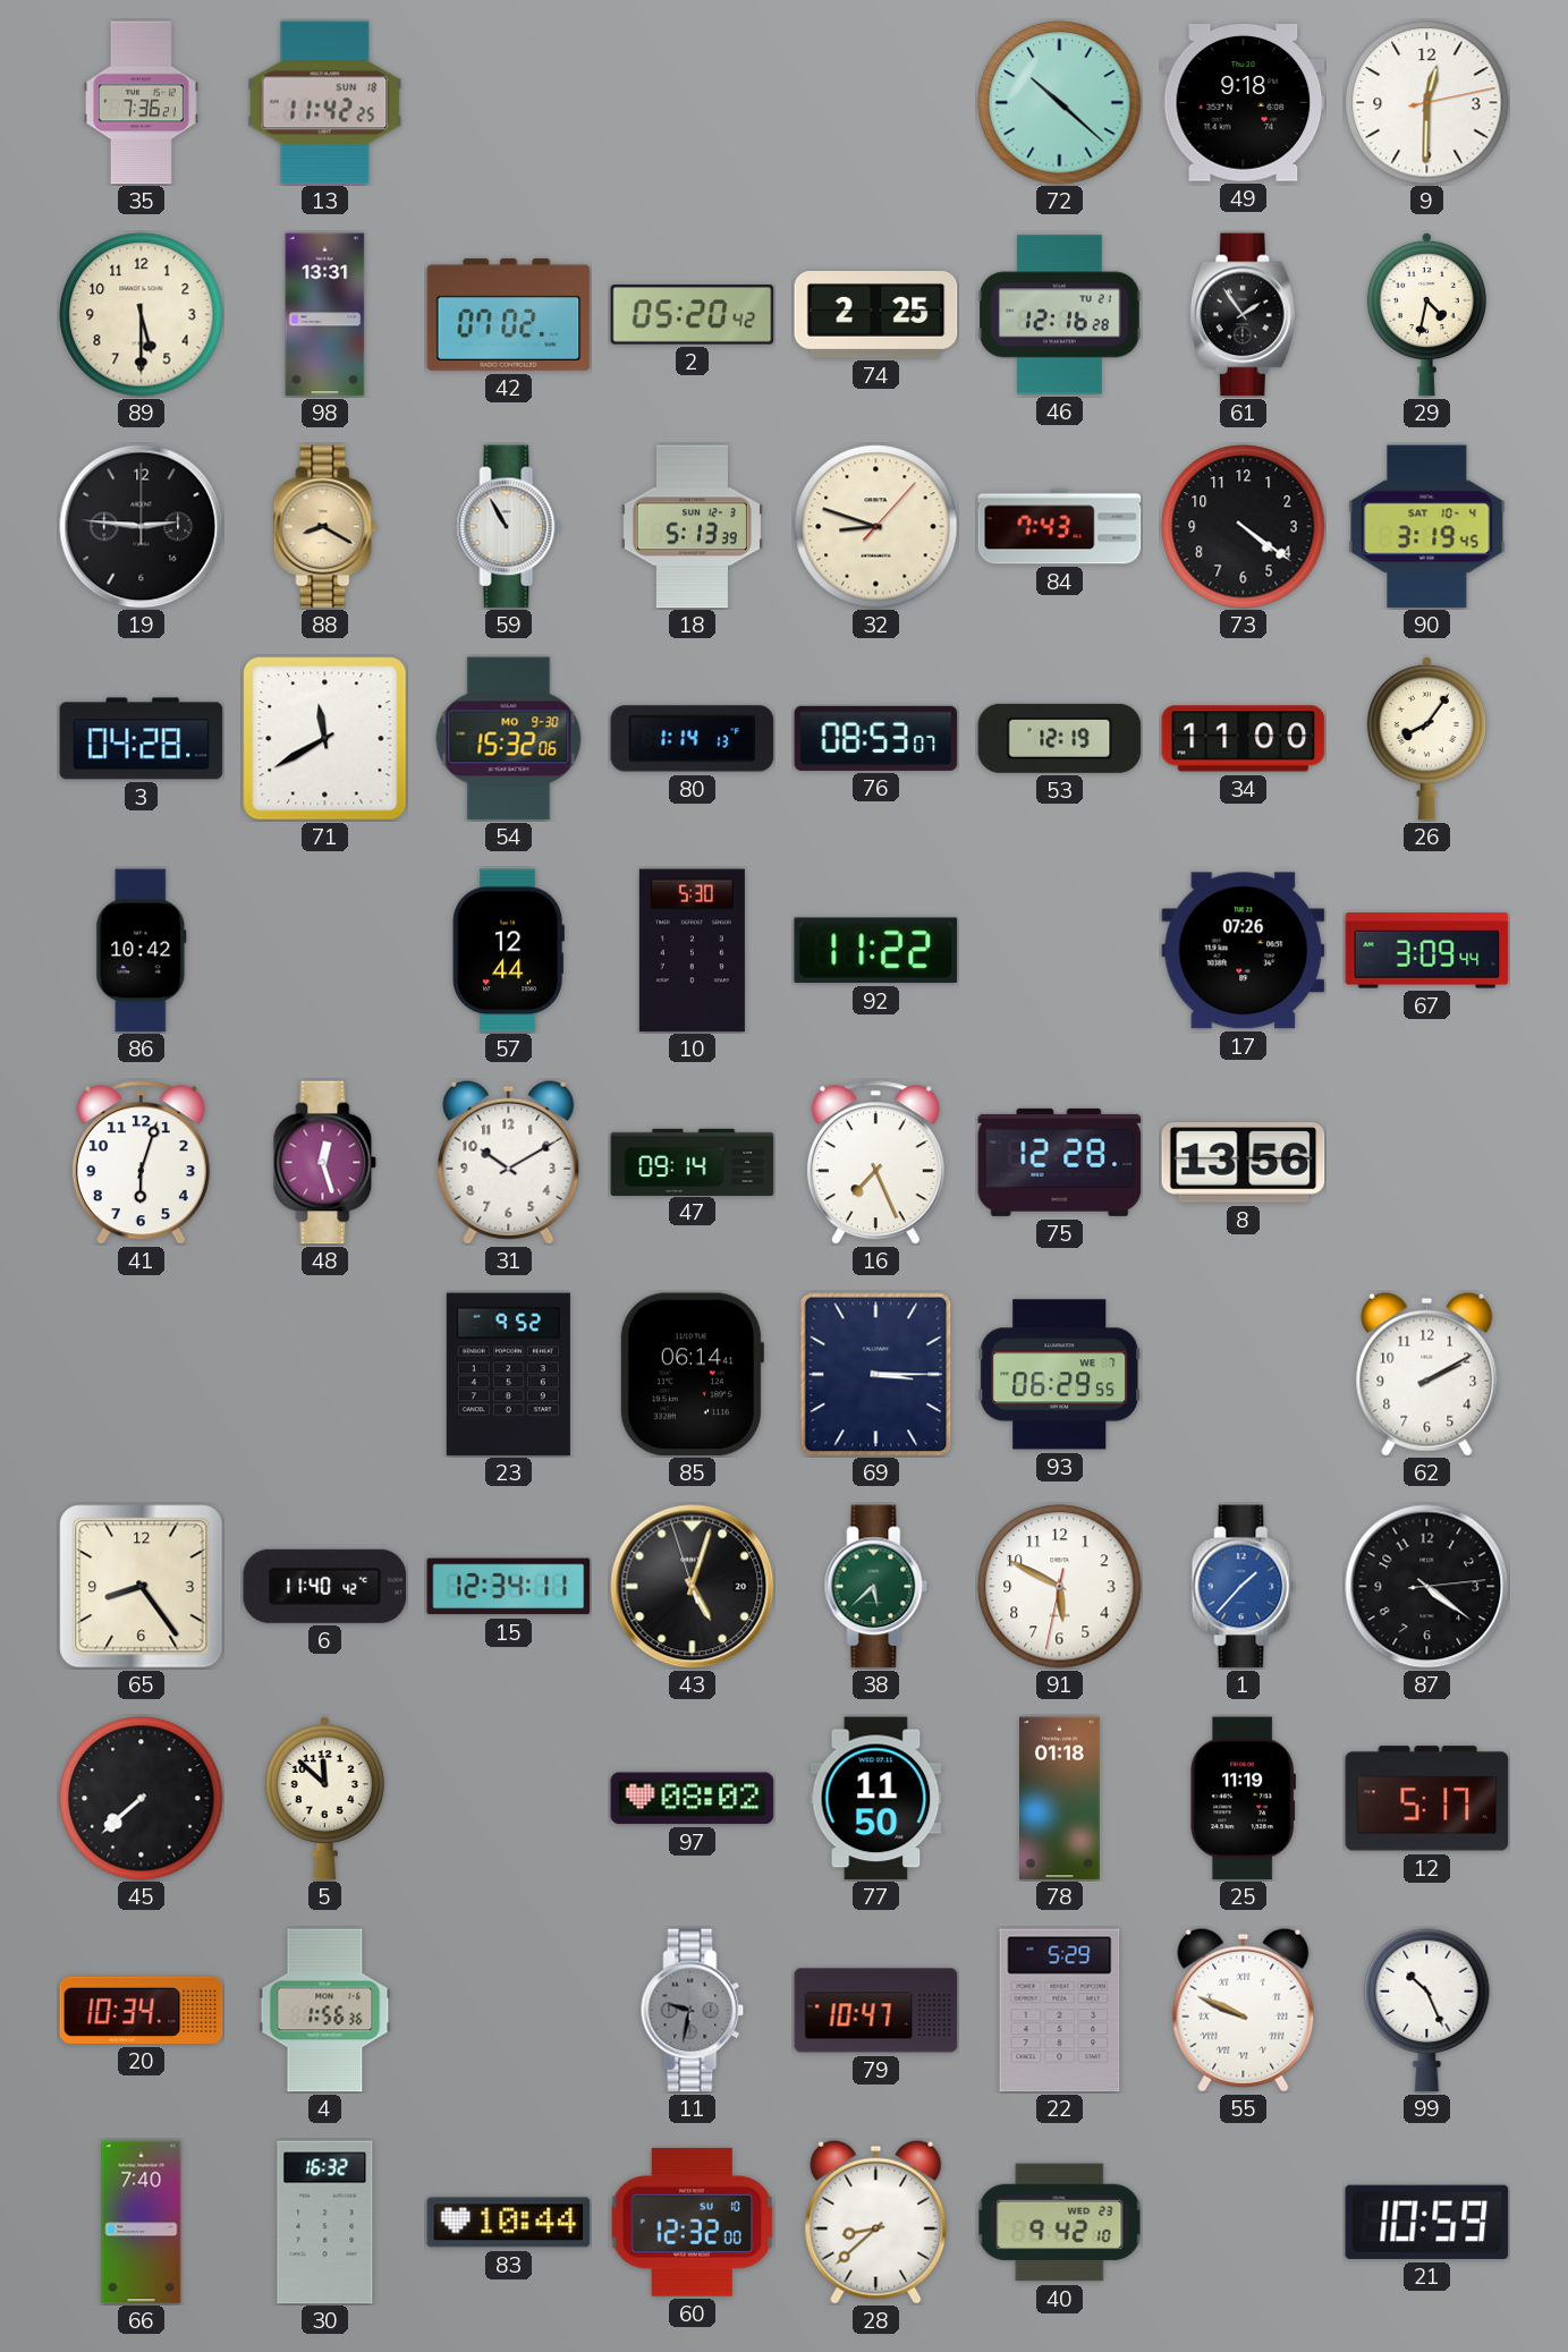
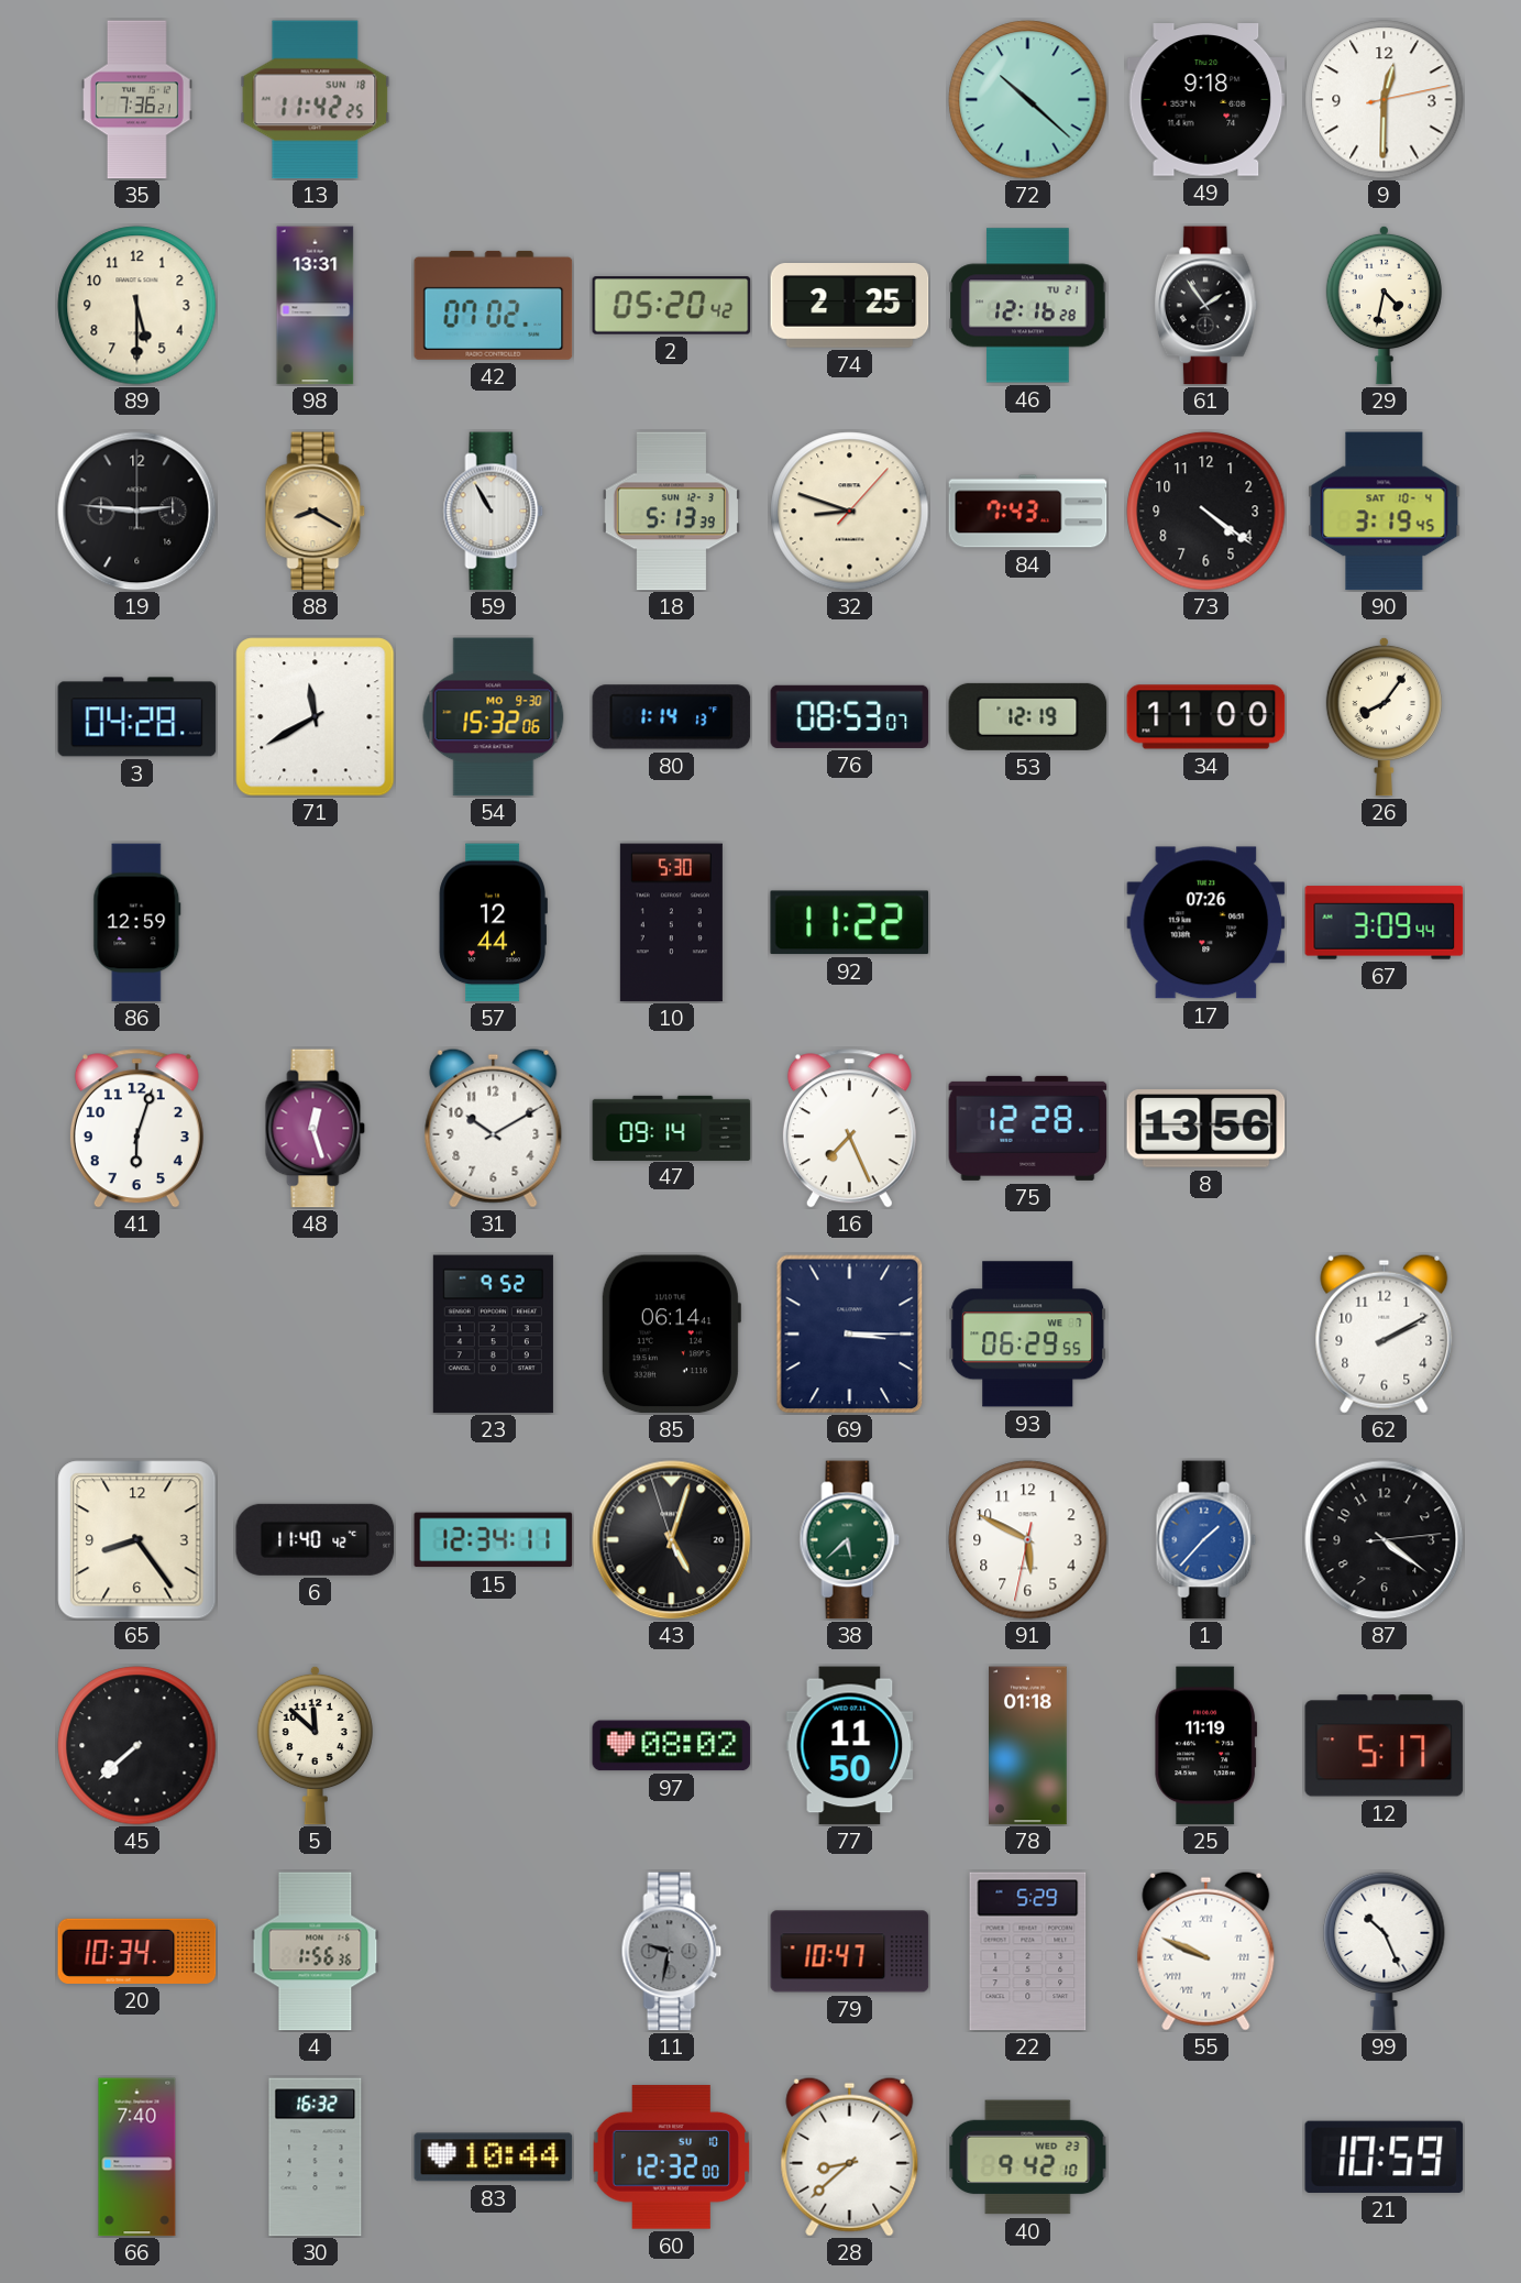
86: 10:42 -> 12:59
